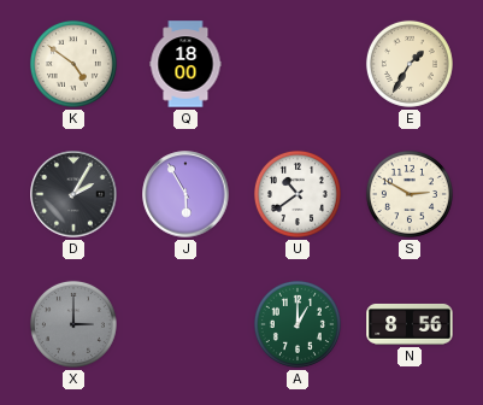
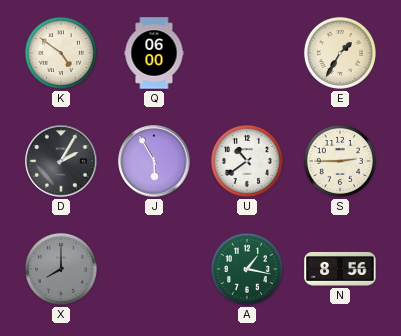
Q: 18:00 -> 06:00
S: 2:50 -> 2:45
X: 3:00 -> 8:00
A: 1:00 -> 1:17
